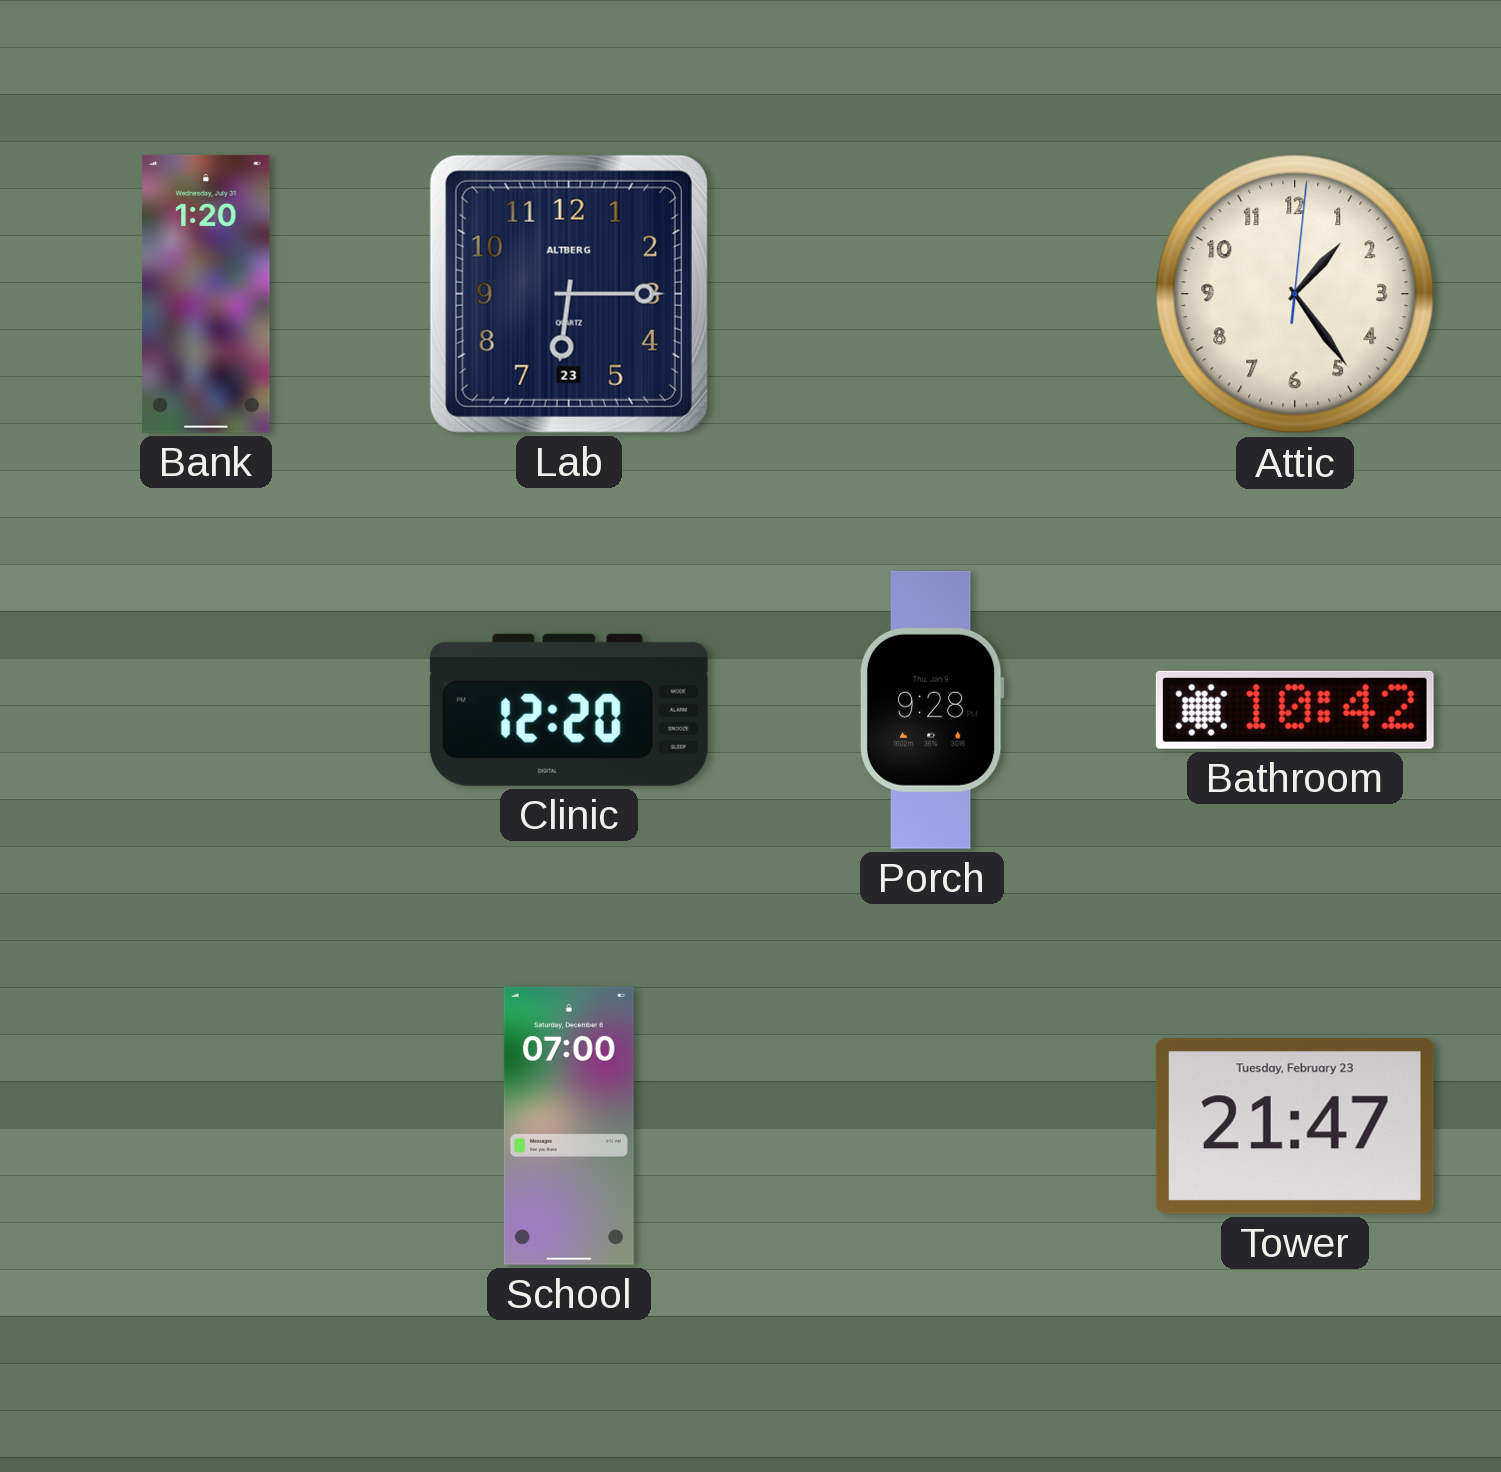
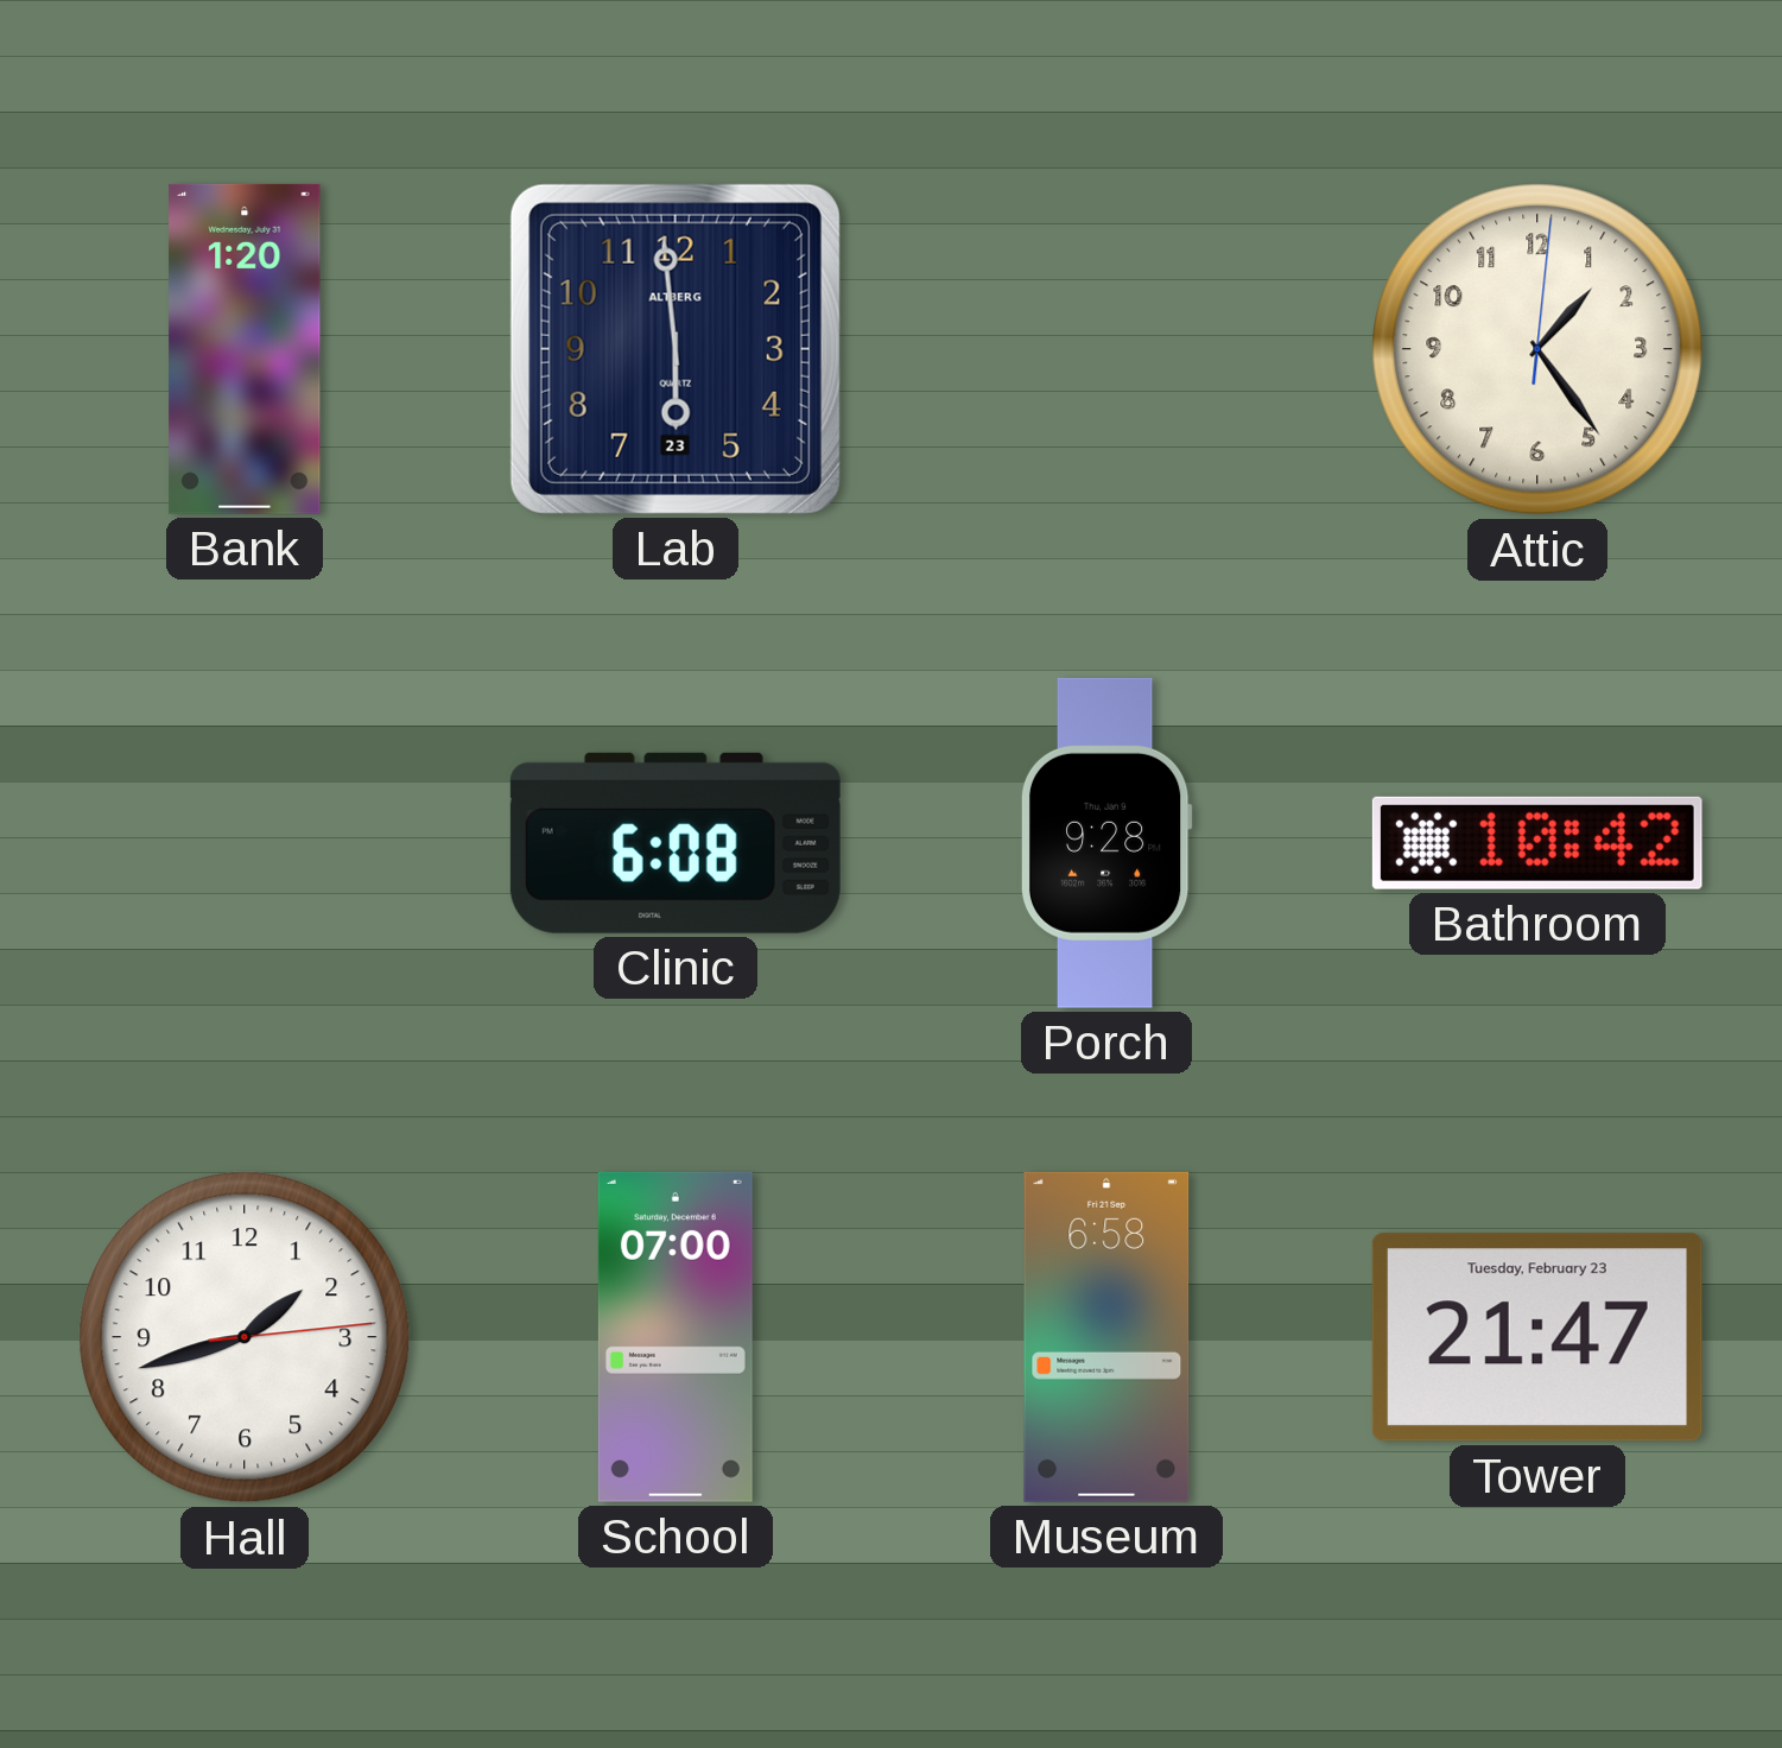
Lab: 6:15 -> 5:59
Clinic: 12:20 -> 6:08
Hall: none -> 1:42
Museum: none -> 6:58
